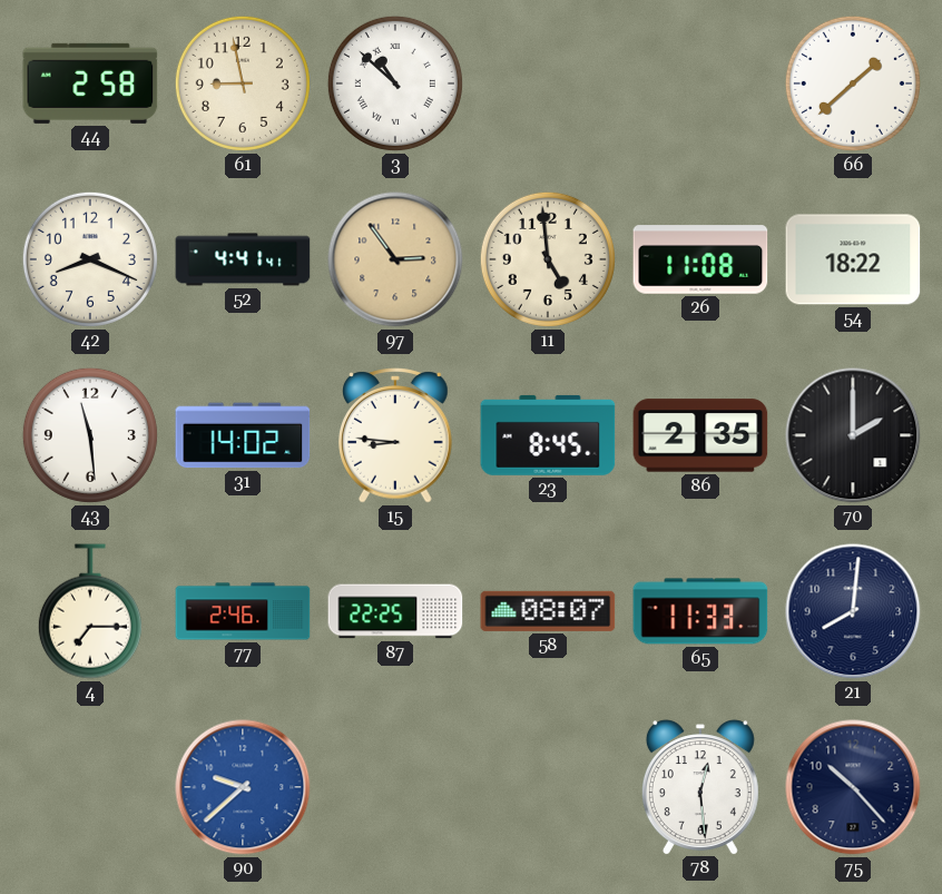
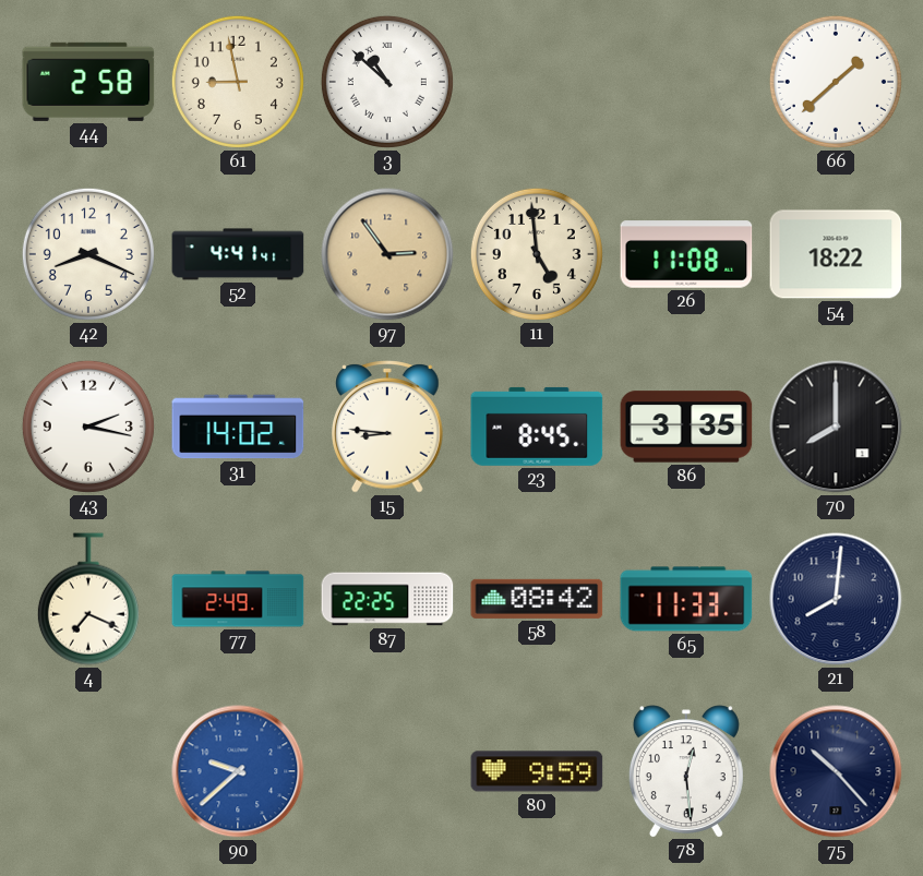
43: 11:29 -> 2:17
86: 2:35 -> 3:35
70: 2:00 -> 8:00
4: 7:15 -> 7:19
77: 2:46 -> 2:49
58: 08:07 -> 08:42
80: none -> 9:59
